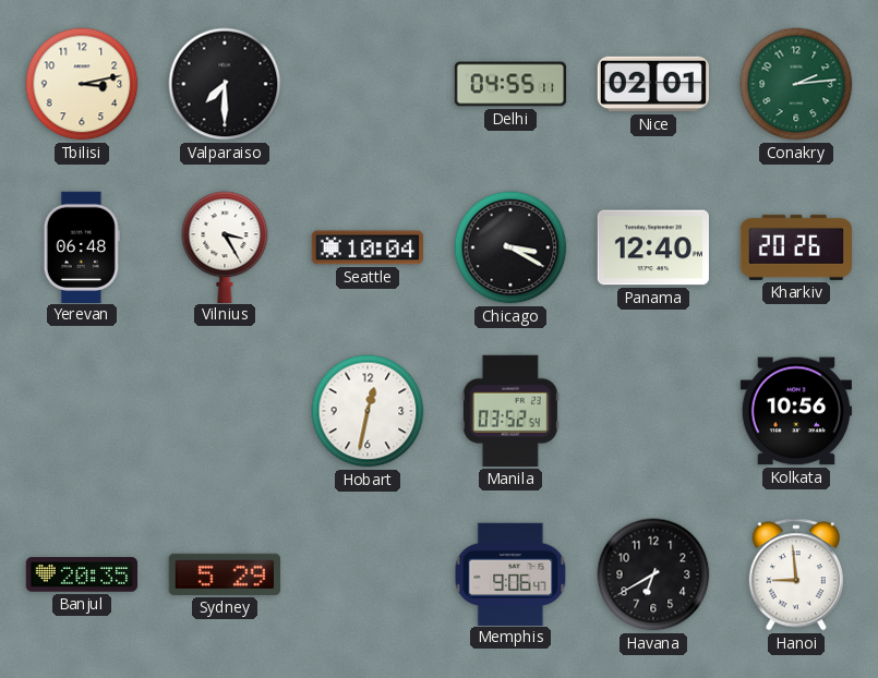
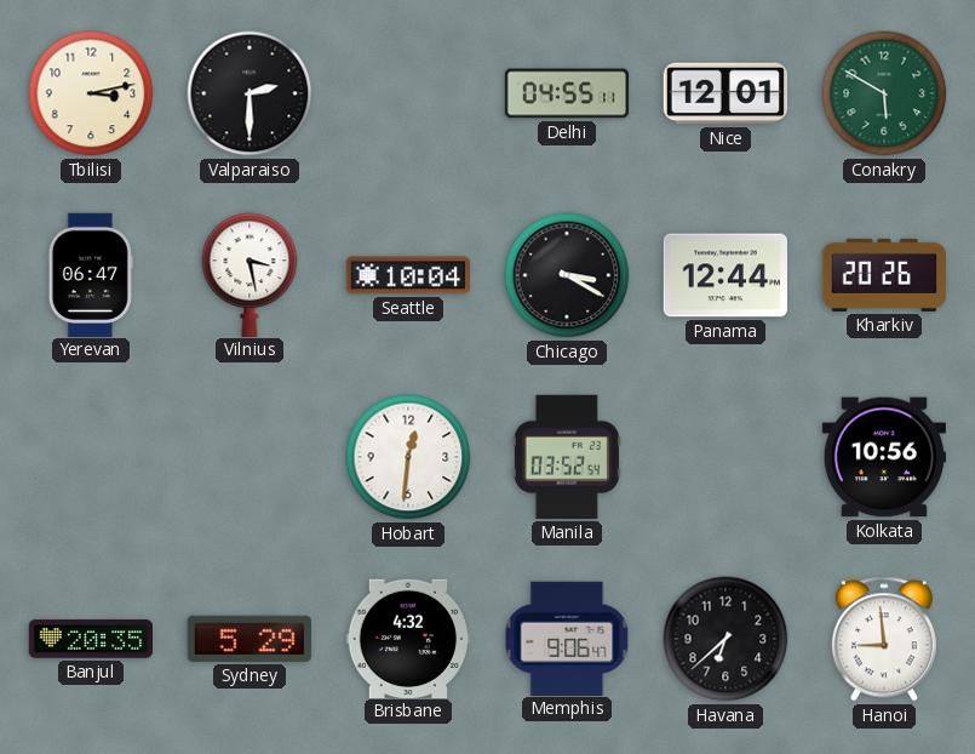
Valparaiso: 7:30 -> 2:30
Nice: 02:01 -> 12:01
Conakry: 2:14 -> 5:50
Yerevan: 06:48 -> 06:47
Vilnius: 3:25 -> 3:28
Panama: 12:40 -> 12:44
Hobart: 12:32 -> 12:31
Brisbane: none -> 4:32
Havana: 6:40 -> 6:38
